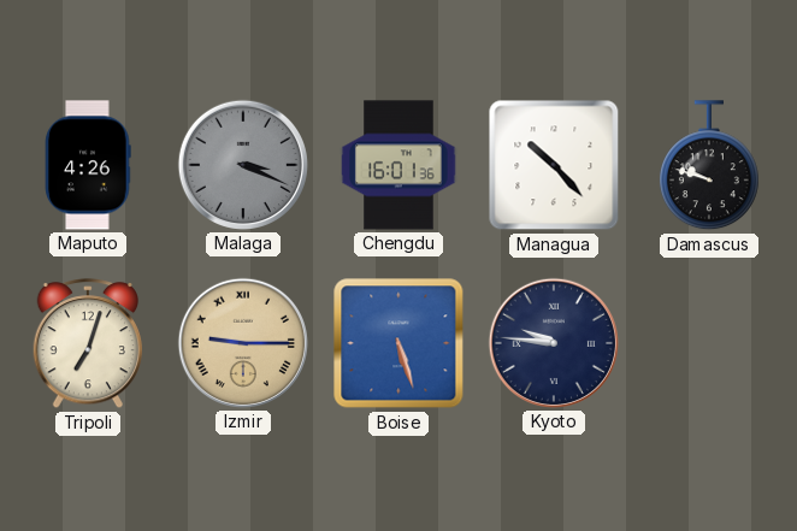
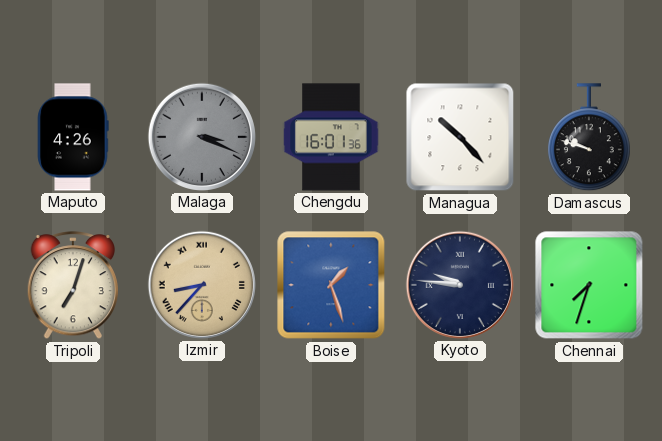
Izmir: 9:15 -> 8:37
Boise: 5:27 -> 1:27
Chennai: none -> 7:33
